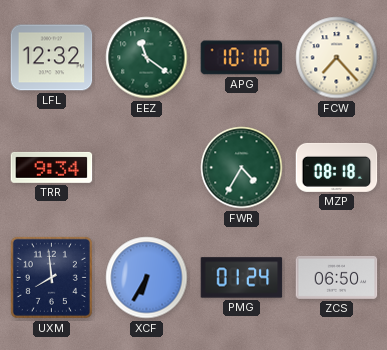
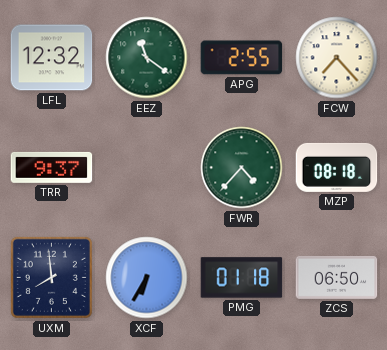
APG: 10:10 -> 2:55
TRR: 9:34 -> 9:37
FWR: 4:35 -> 4:37
PMG: 01:24 -> 01:18
